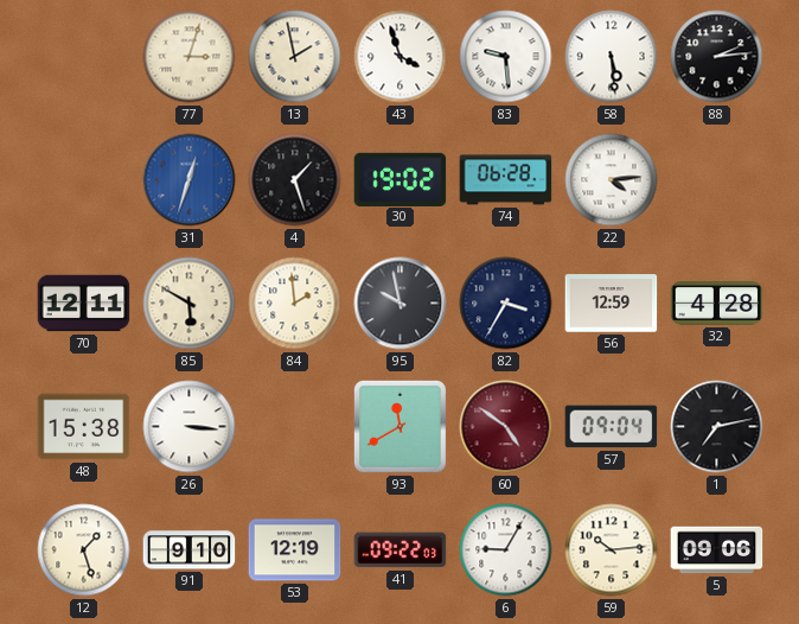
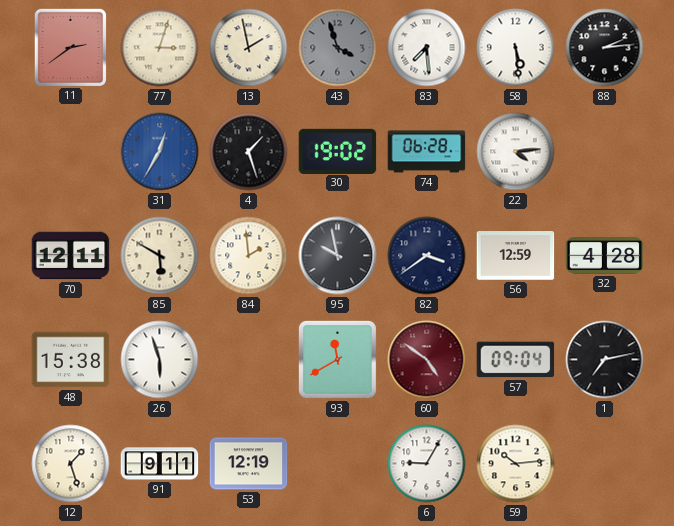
11: none -> 2:39
43 dial: white -> grey
83: 9:29 -> 7:29
31: 12:33 -> 12:35
82: 3:35 -> 3:39
26: 3:16 -> 5:57
91: 9:10 -> 9:11
41: 09:22 -> none
5: 09:06 -> none
